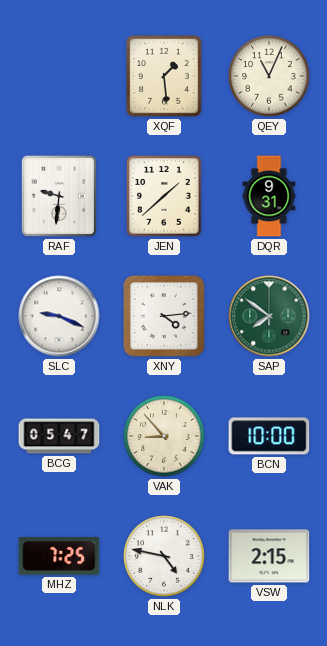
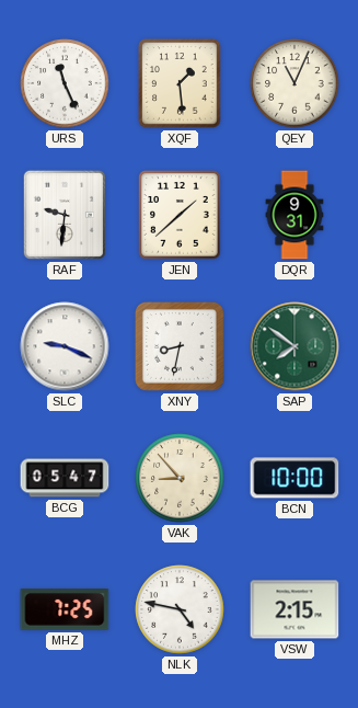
URS: none -> 11:26
XNY: 4:14 -> 8:32
